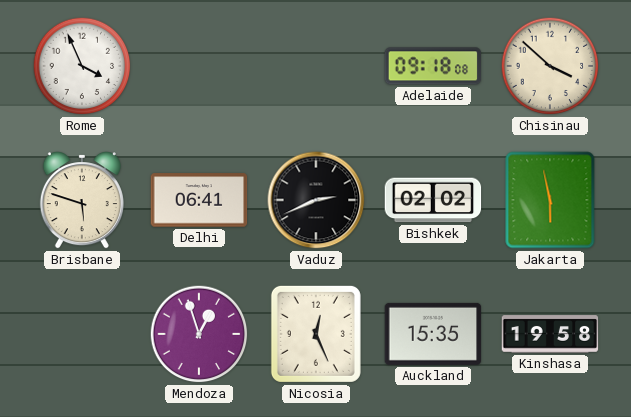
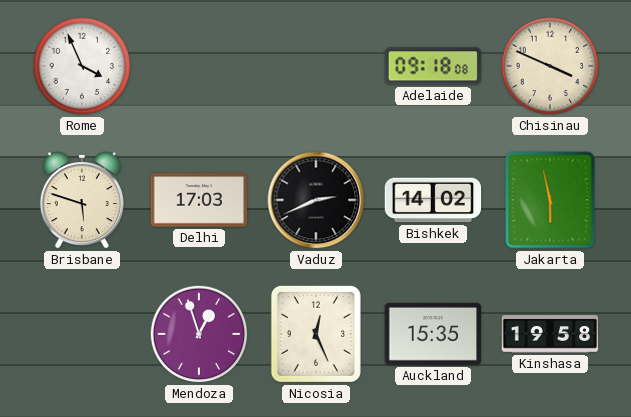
Chisinau: 3:52 -> 3:49
Delhi: 06:41 -> 17:03
Bishkek: 02:02 -> 14:02
